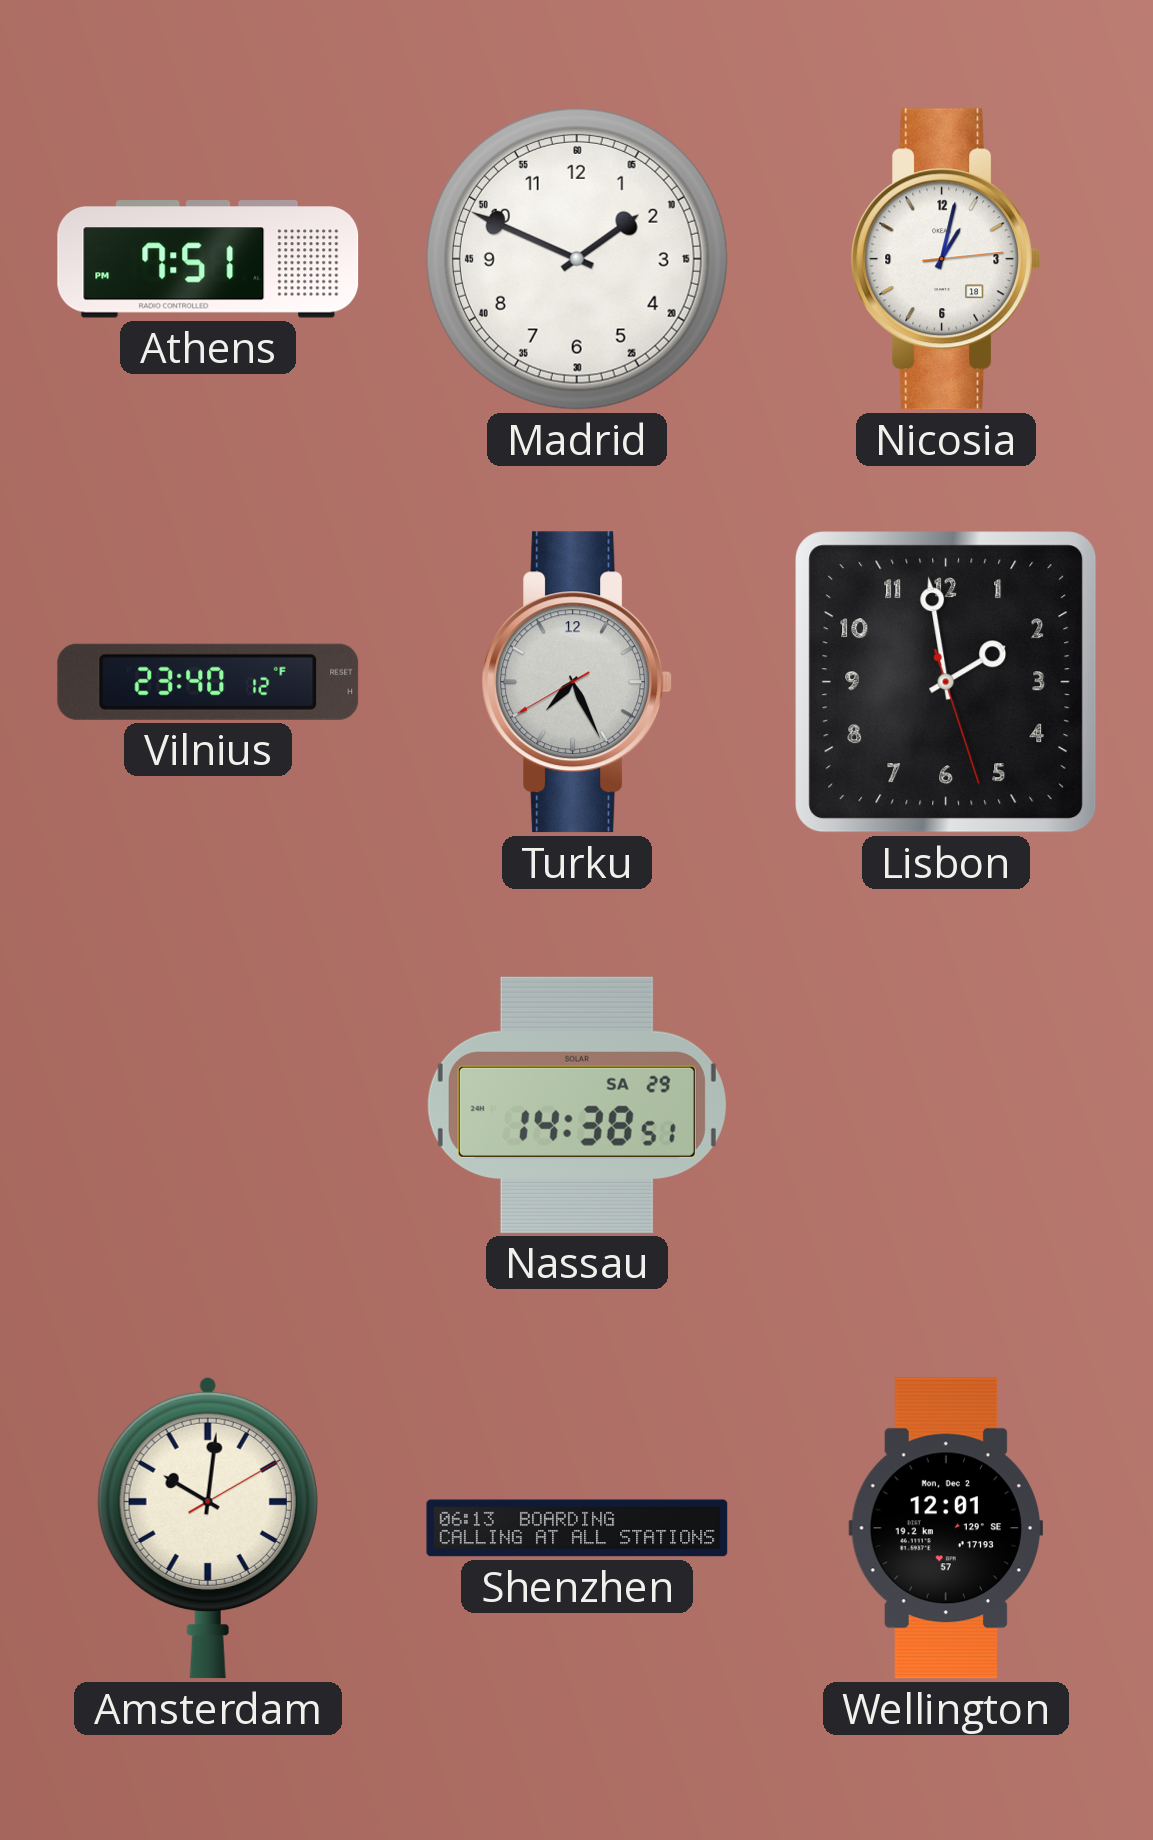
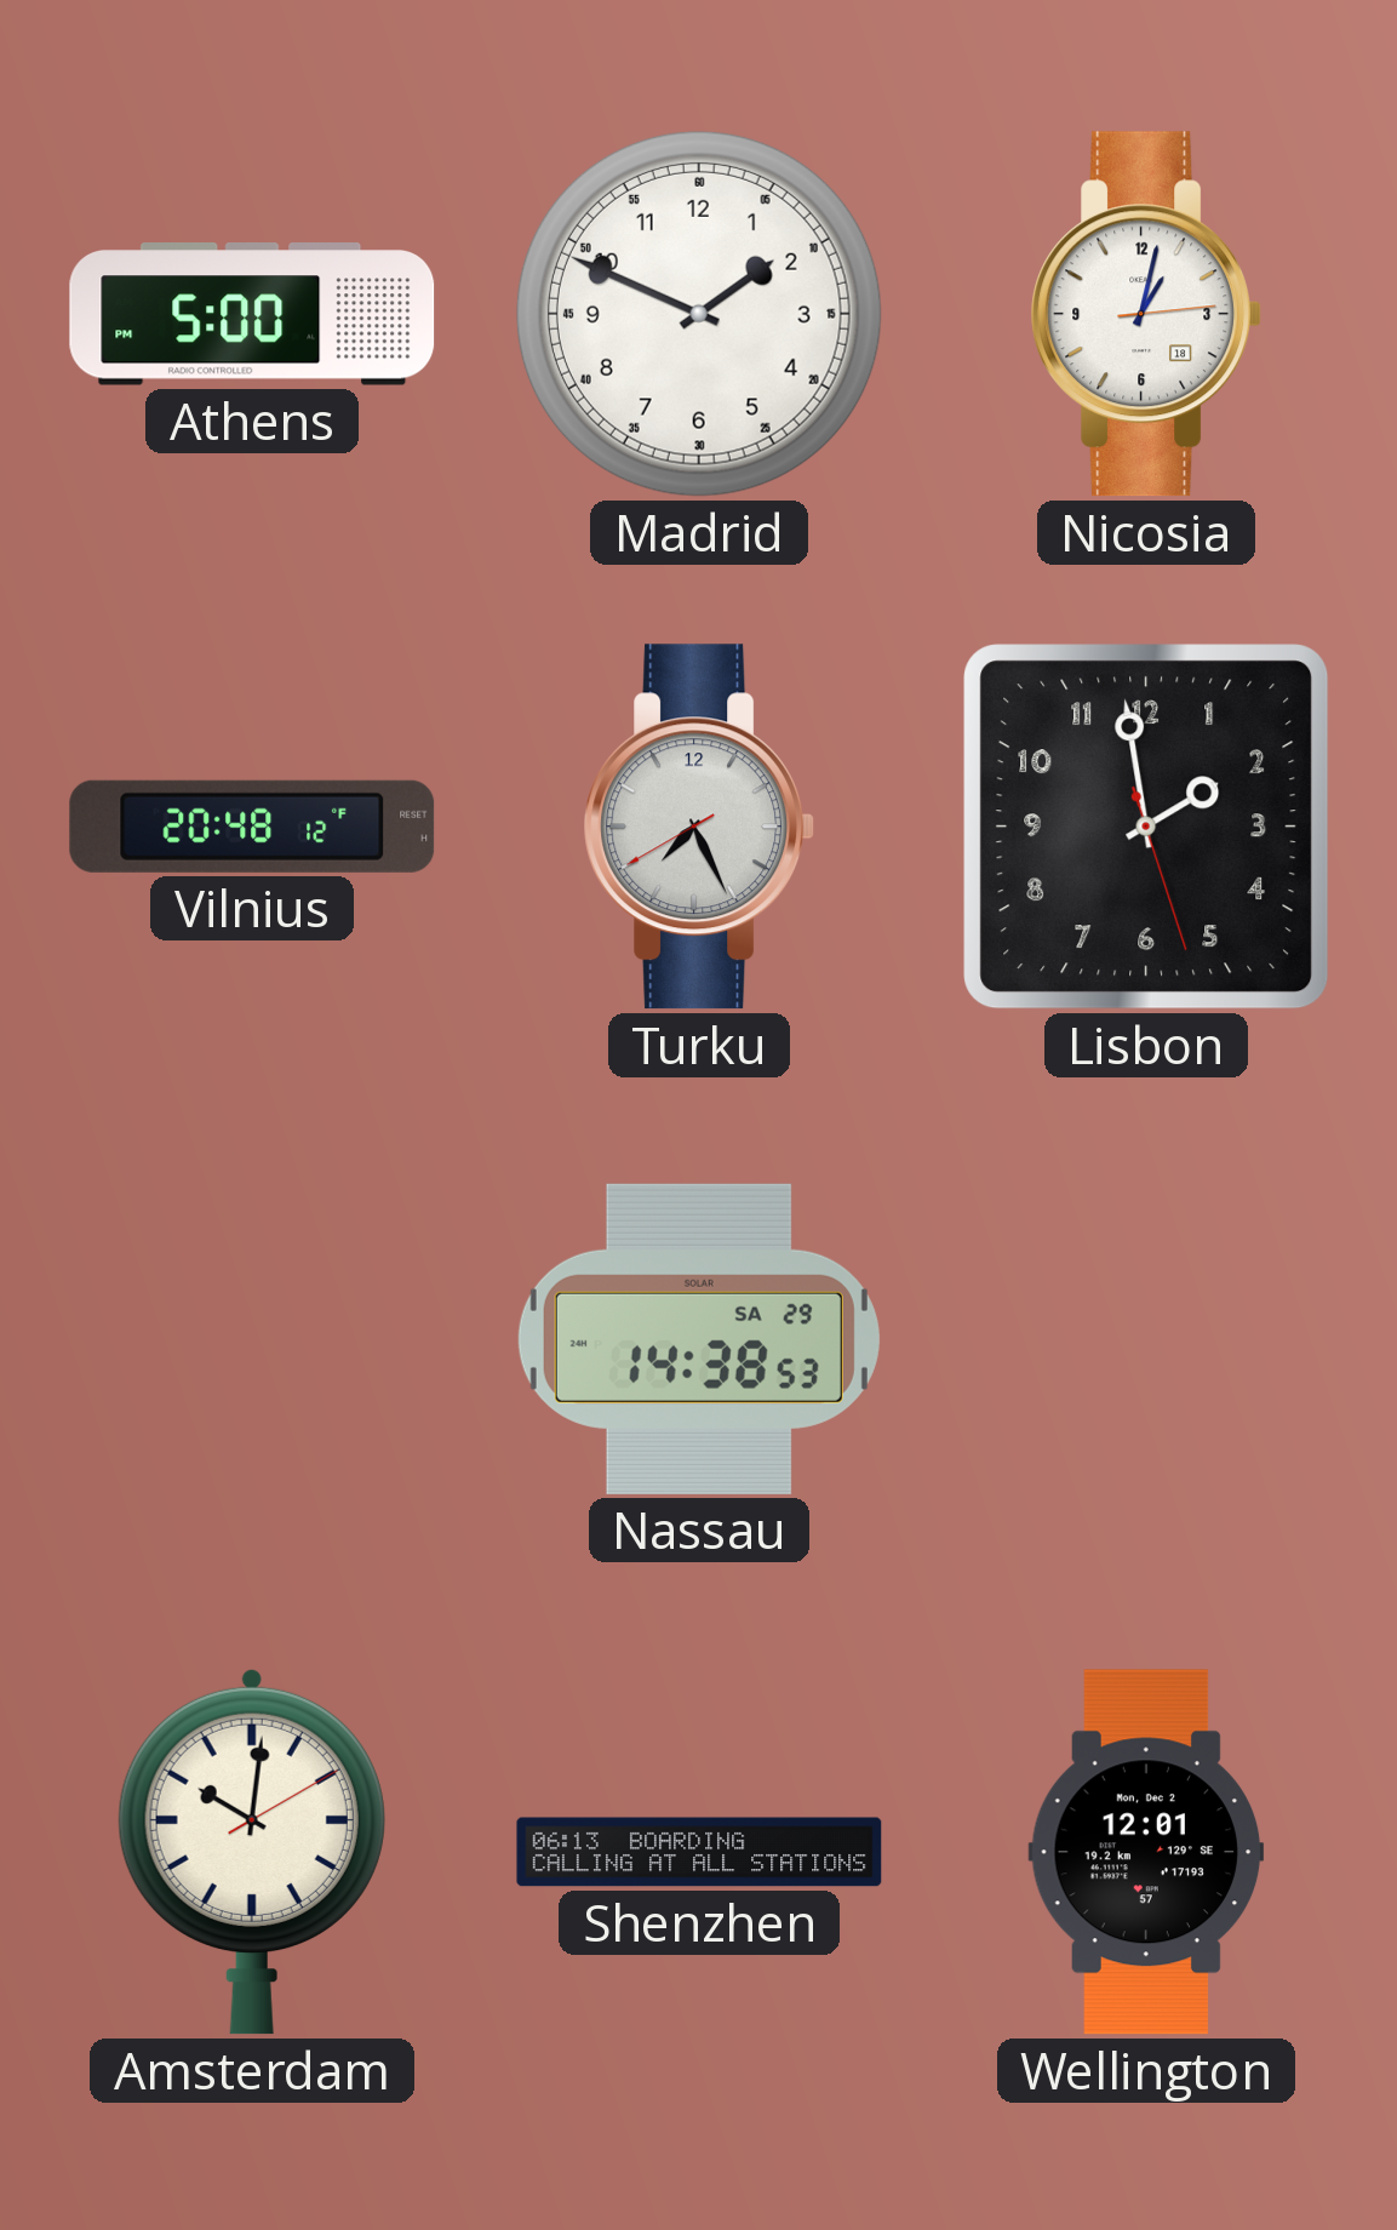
Athens: 7:51 -> 5:00
Vilnius: 23:40 -> 20:48
Nassau: 14:38:51 -> 14:38:53
